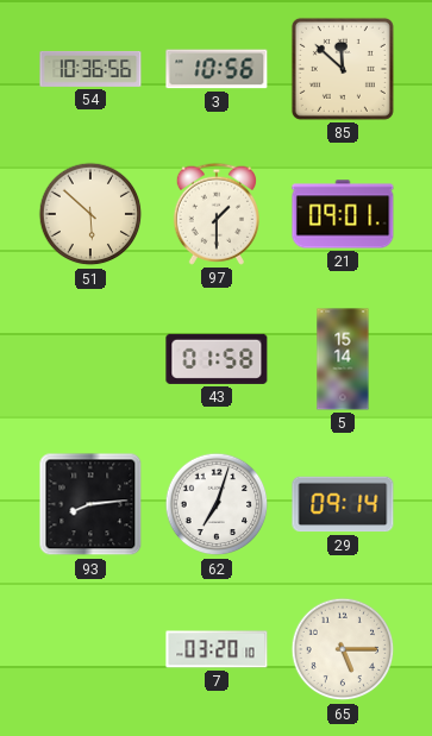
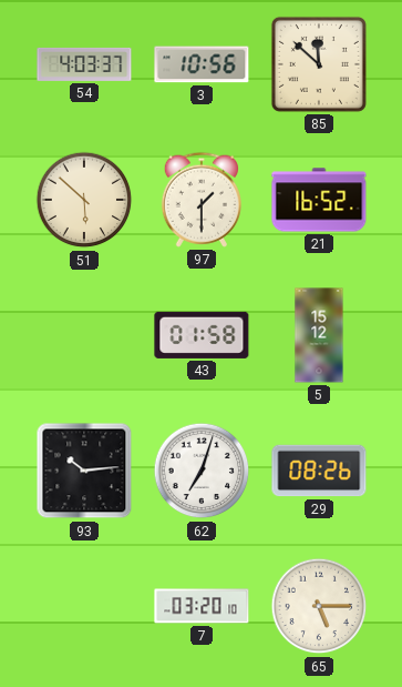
54: 10:36 -> 4:03
21: 09:01 -> 16:52
5: 15:14 -> 15:12
93: 8:14 -> 10:14
29: 09:14 -> 08:26
